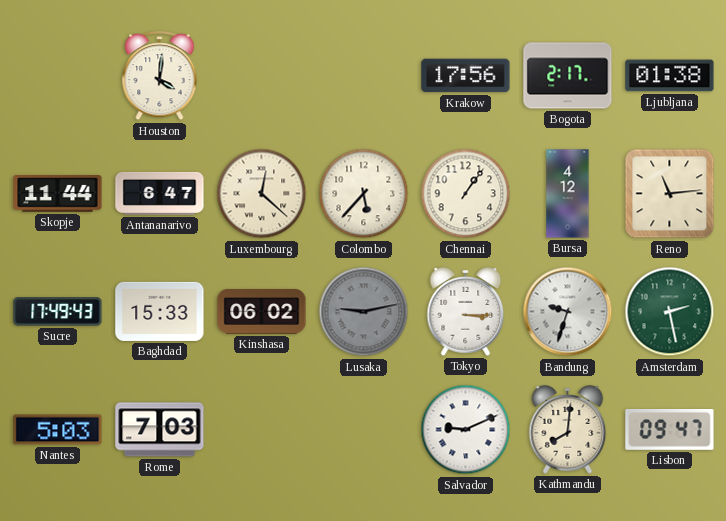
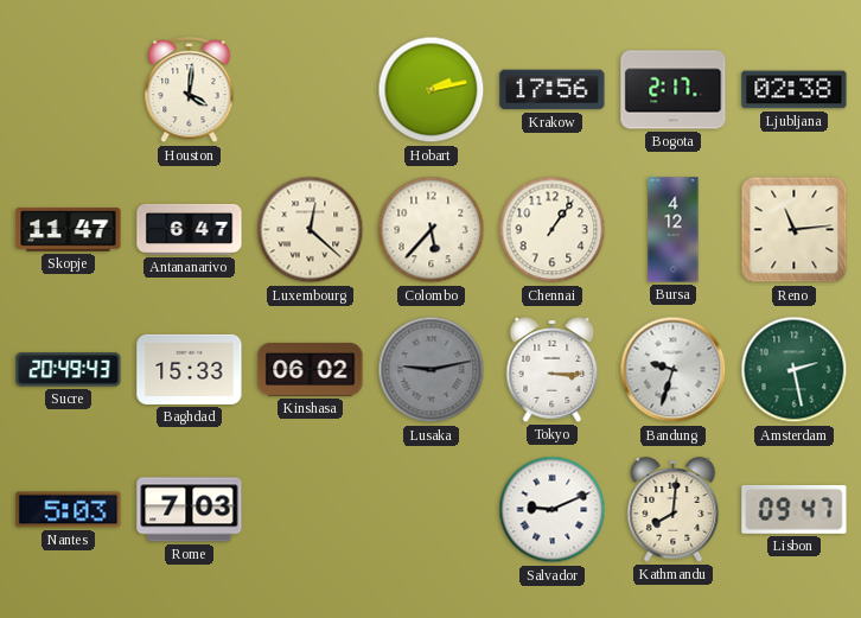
Hobart: none -> 2:13
Ljubljana: 01:38 -> 02:38
Skopje: 11:44 -> 11:47
Sucre: 17:49 -> 20:49
